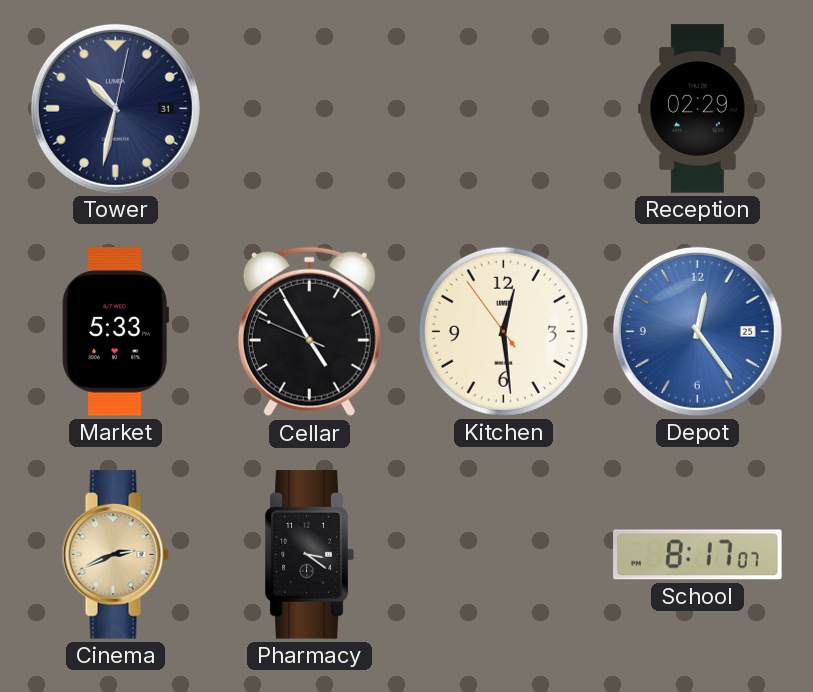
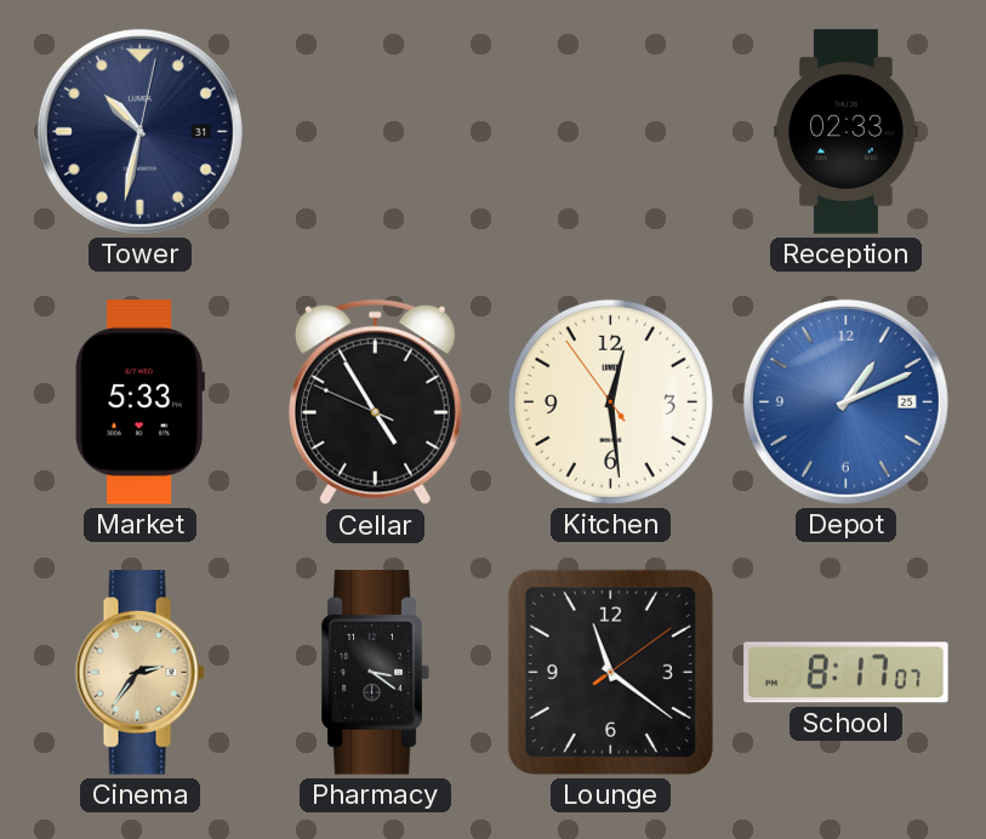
Reception: 02:29 -> 02:33
Depot: 12:24 -> 1:11
Cinema: 2:41 -> 2:36
Lounge: none -> 11:21
